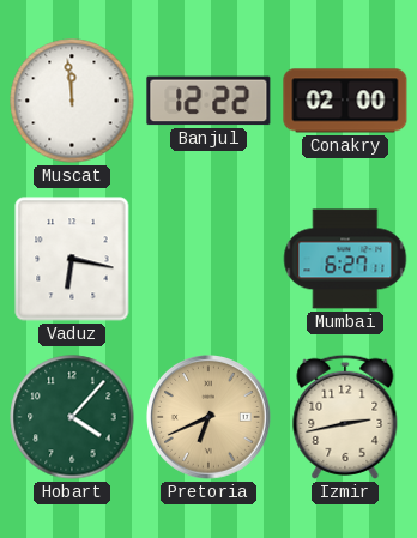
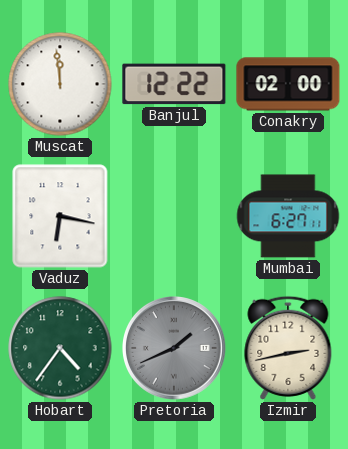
Hobart: 4:07 -> 4:36
Pretoria: 6:41 -> 1:41
Pretoria dial: champagne -> grey
